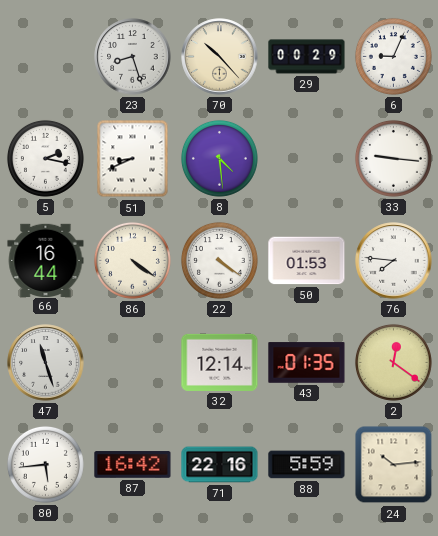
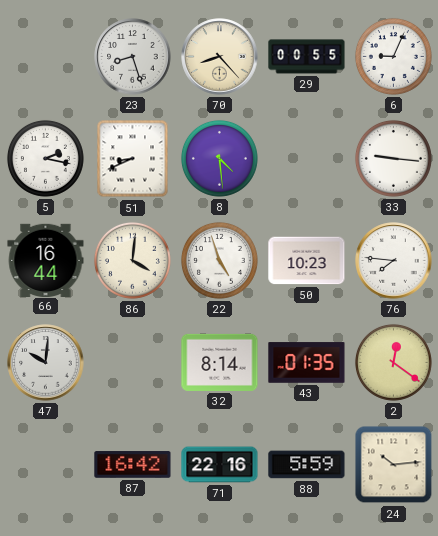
70: 10:23 -> 8:23
29: 00:29 -> 00:55
86: 4:21 -> 4:01
22: 4:21 -> 4:57
50: 01:53 -> 10:23
47: 11:27 -> 10:01
32: 12:14 -> 8:14
80: 5:44 -> none
